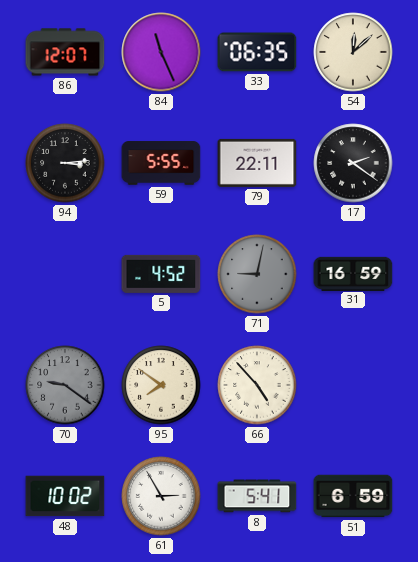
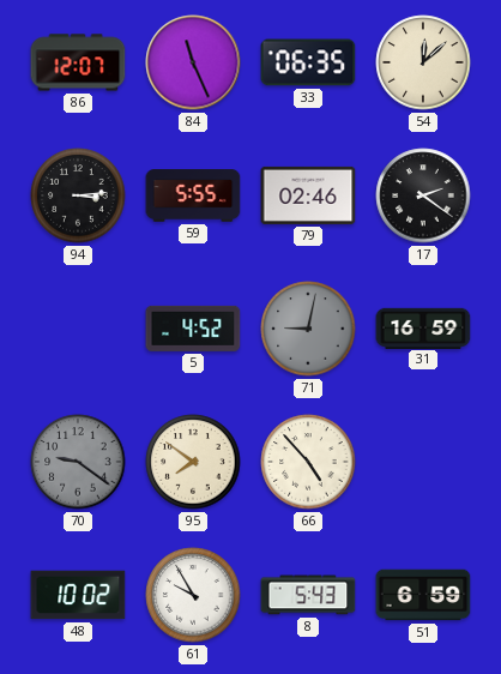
79: 22:11 -> 02:46
61: 2:55 -> 9:55
8: 5:41 -> 5:43
